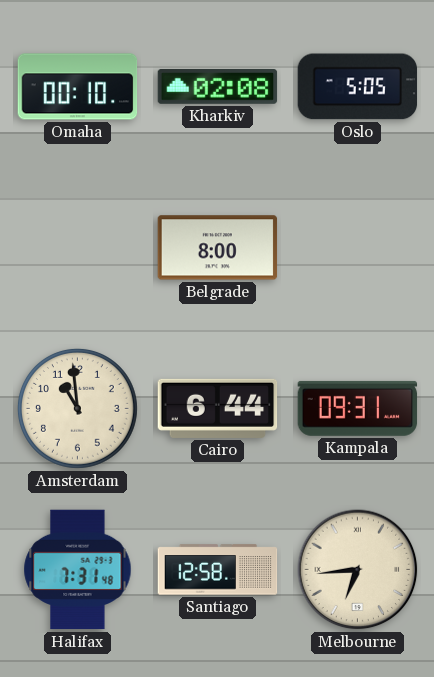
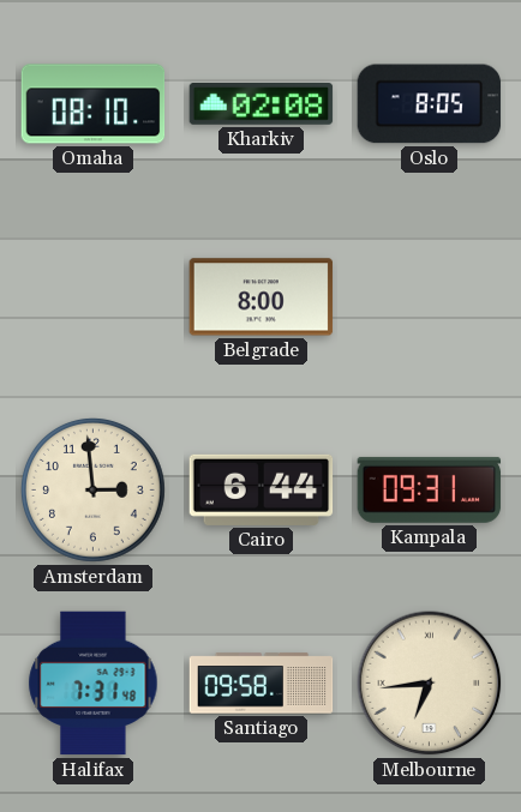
Omaha: 00:10 -> 08:10
Oslo: 5:05 -> 8:05
Amsterdam: 10:59 -> 2:59
Santiago: 12:58 -> 09:58
